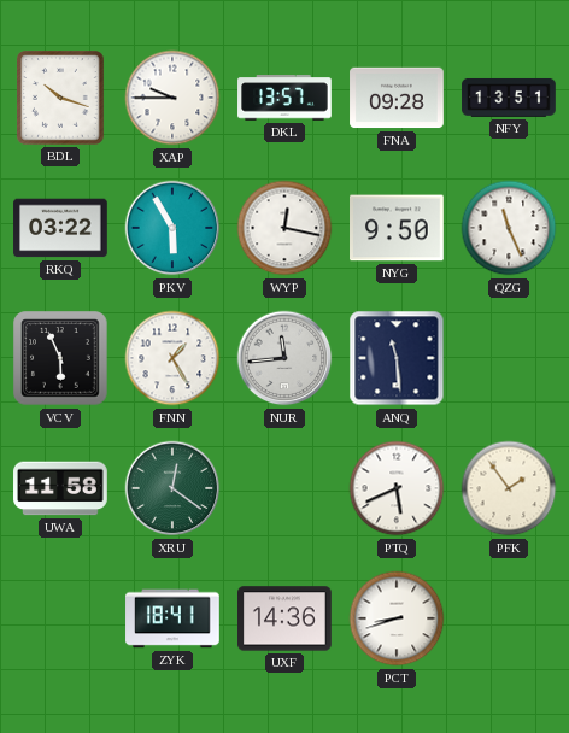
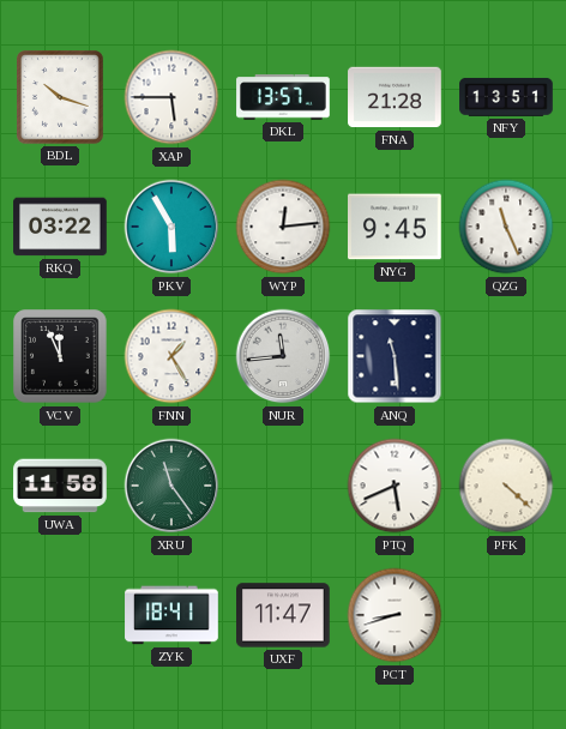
XAP: 9:45 -> 5:45
FNA: 09:28 -> 21:28
WYP: 12:17 -> 12:14
NYG: 9:50 -> 9:45
VCV: 5:56 -> 11:56
XRU: 12:21 -> 11:24
PFK: 1:54 -> 4:22
UXF: 14:36 -> 11:47
